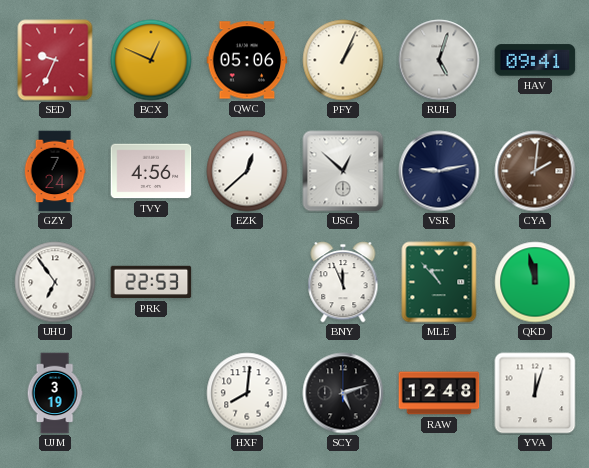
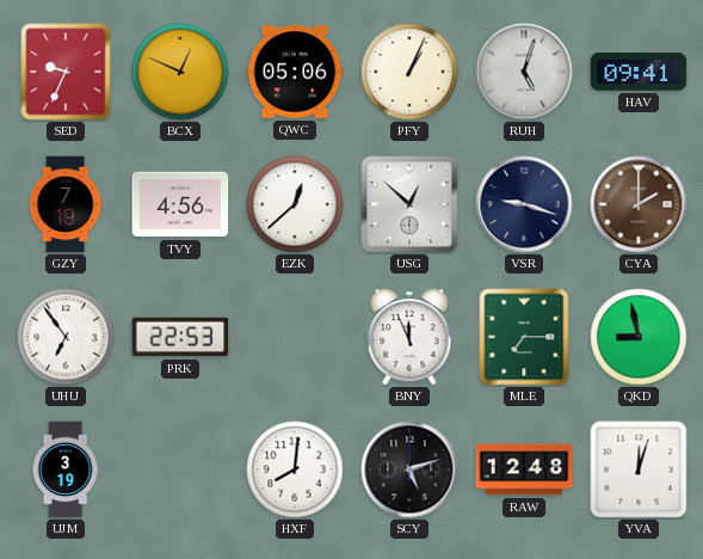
GZY: 7:24 -> 7:19
VSR: 9:13 -> 9:18
CYA: 2:01 -> 2:00
MLE: 10:53 -> 7:15
QKD: 11:58 -> 8:58
